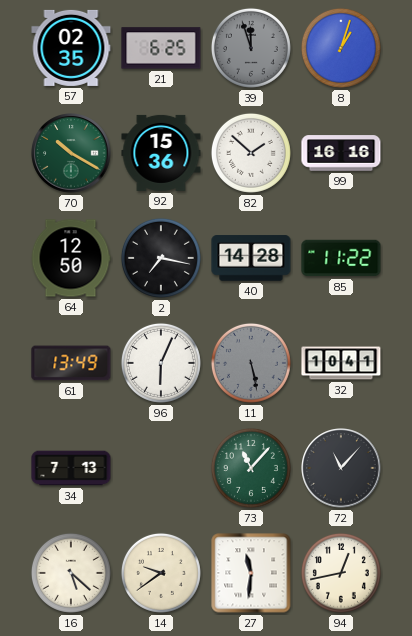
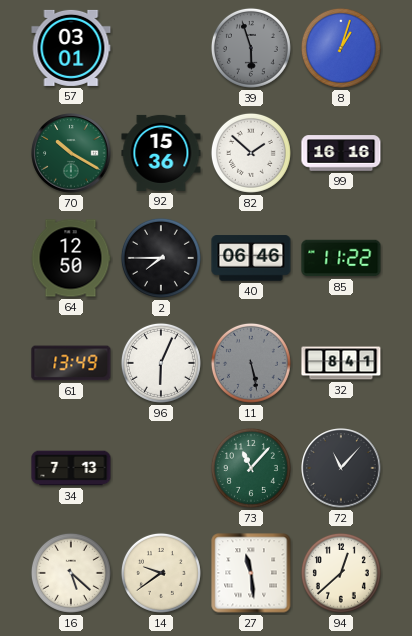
57: 02:35 -> 03:01
21: 6:25 -> none
39: 11:57 -> 5:57
2: 7:17 -> 7:45
40: 14:28 -> 06:46
32: 10:41 -> 8:41
27: 11:31 -> 11:29
94: 12:43 -> 12:38
